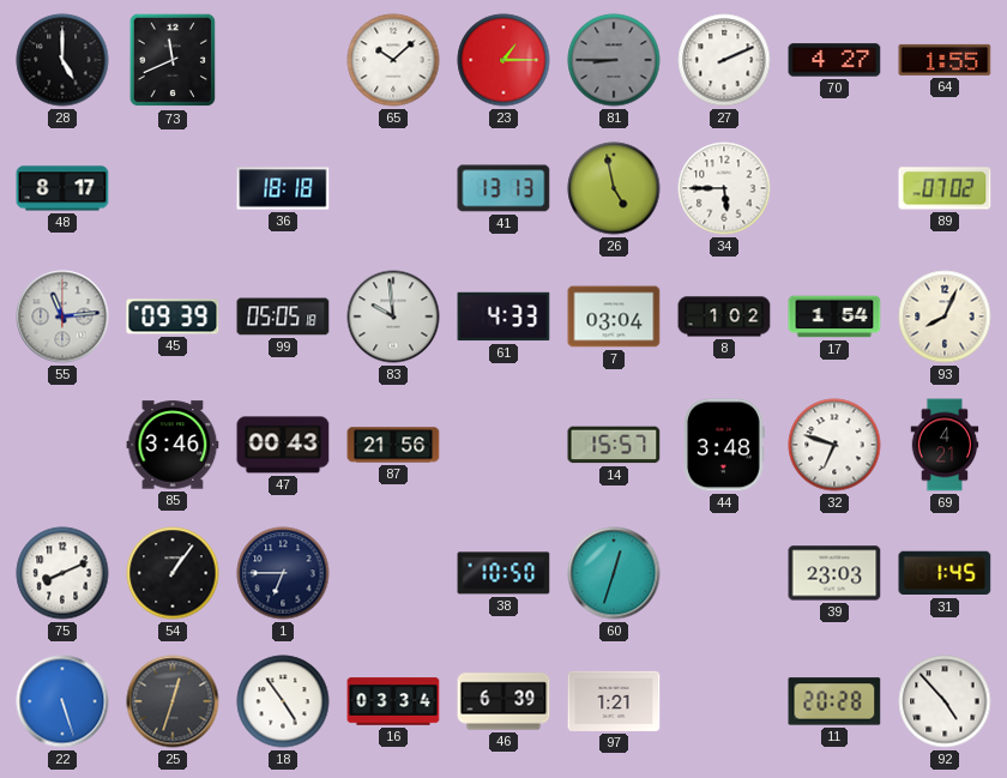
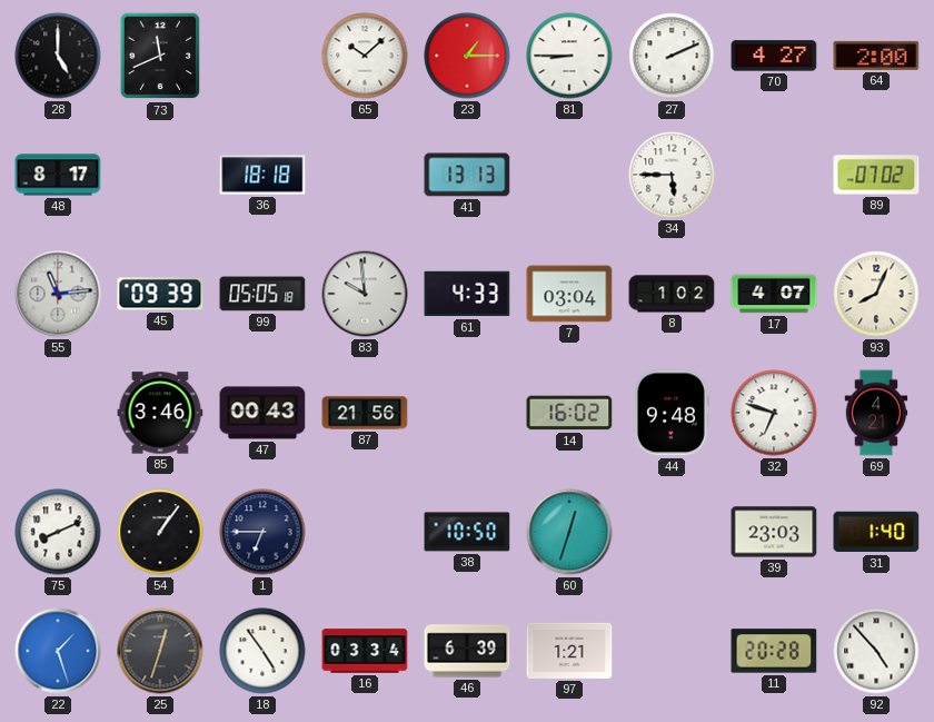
81 dial: grey -> white
64: 1:55 -> 2:00
26: 4:58 -> none
17: 1:54 -> 4:07
14: 15:57 -> 16:02
44: 3:48 -> 9:48
31: 1:45 -> 1:40
22: 5:27 -> 1:27
